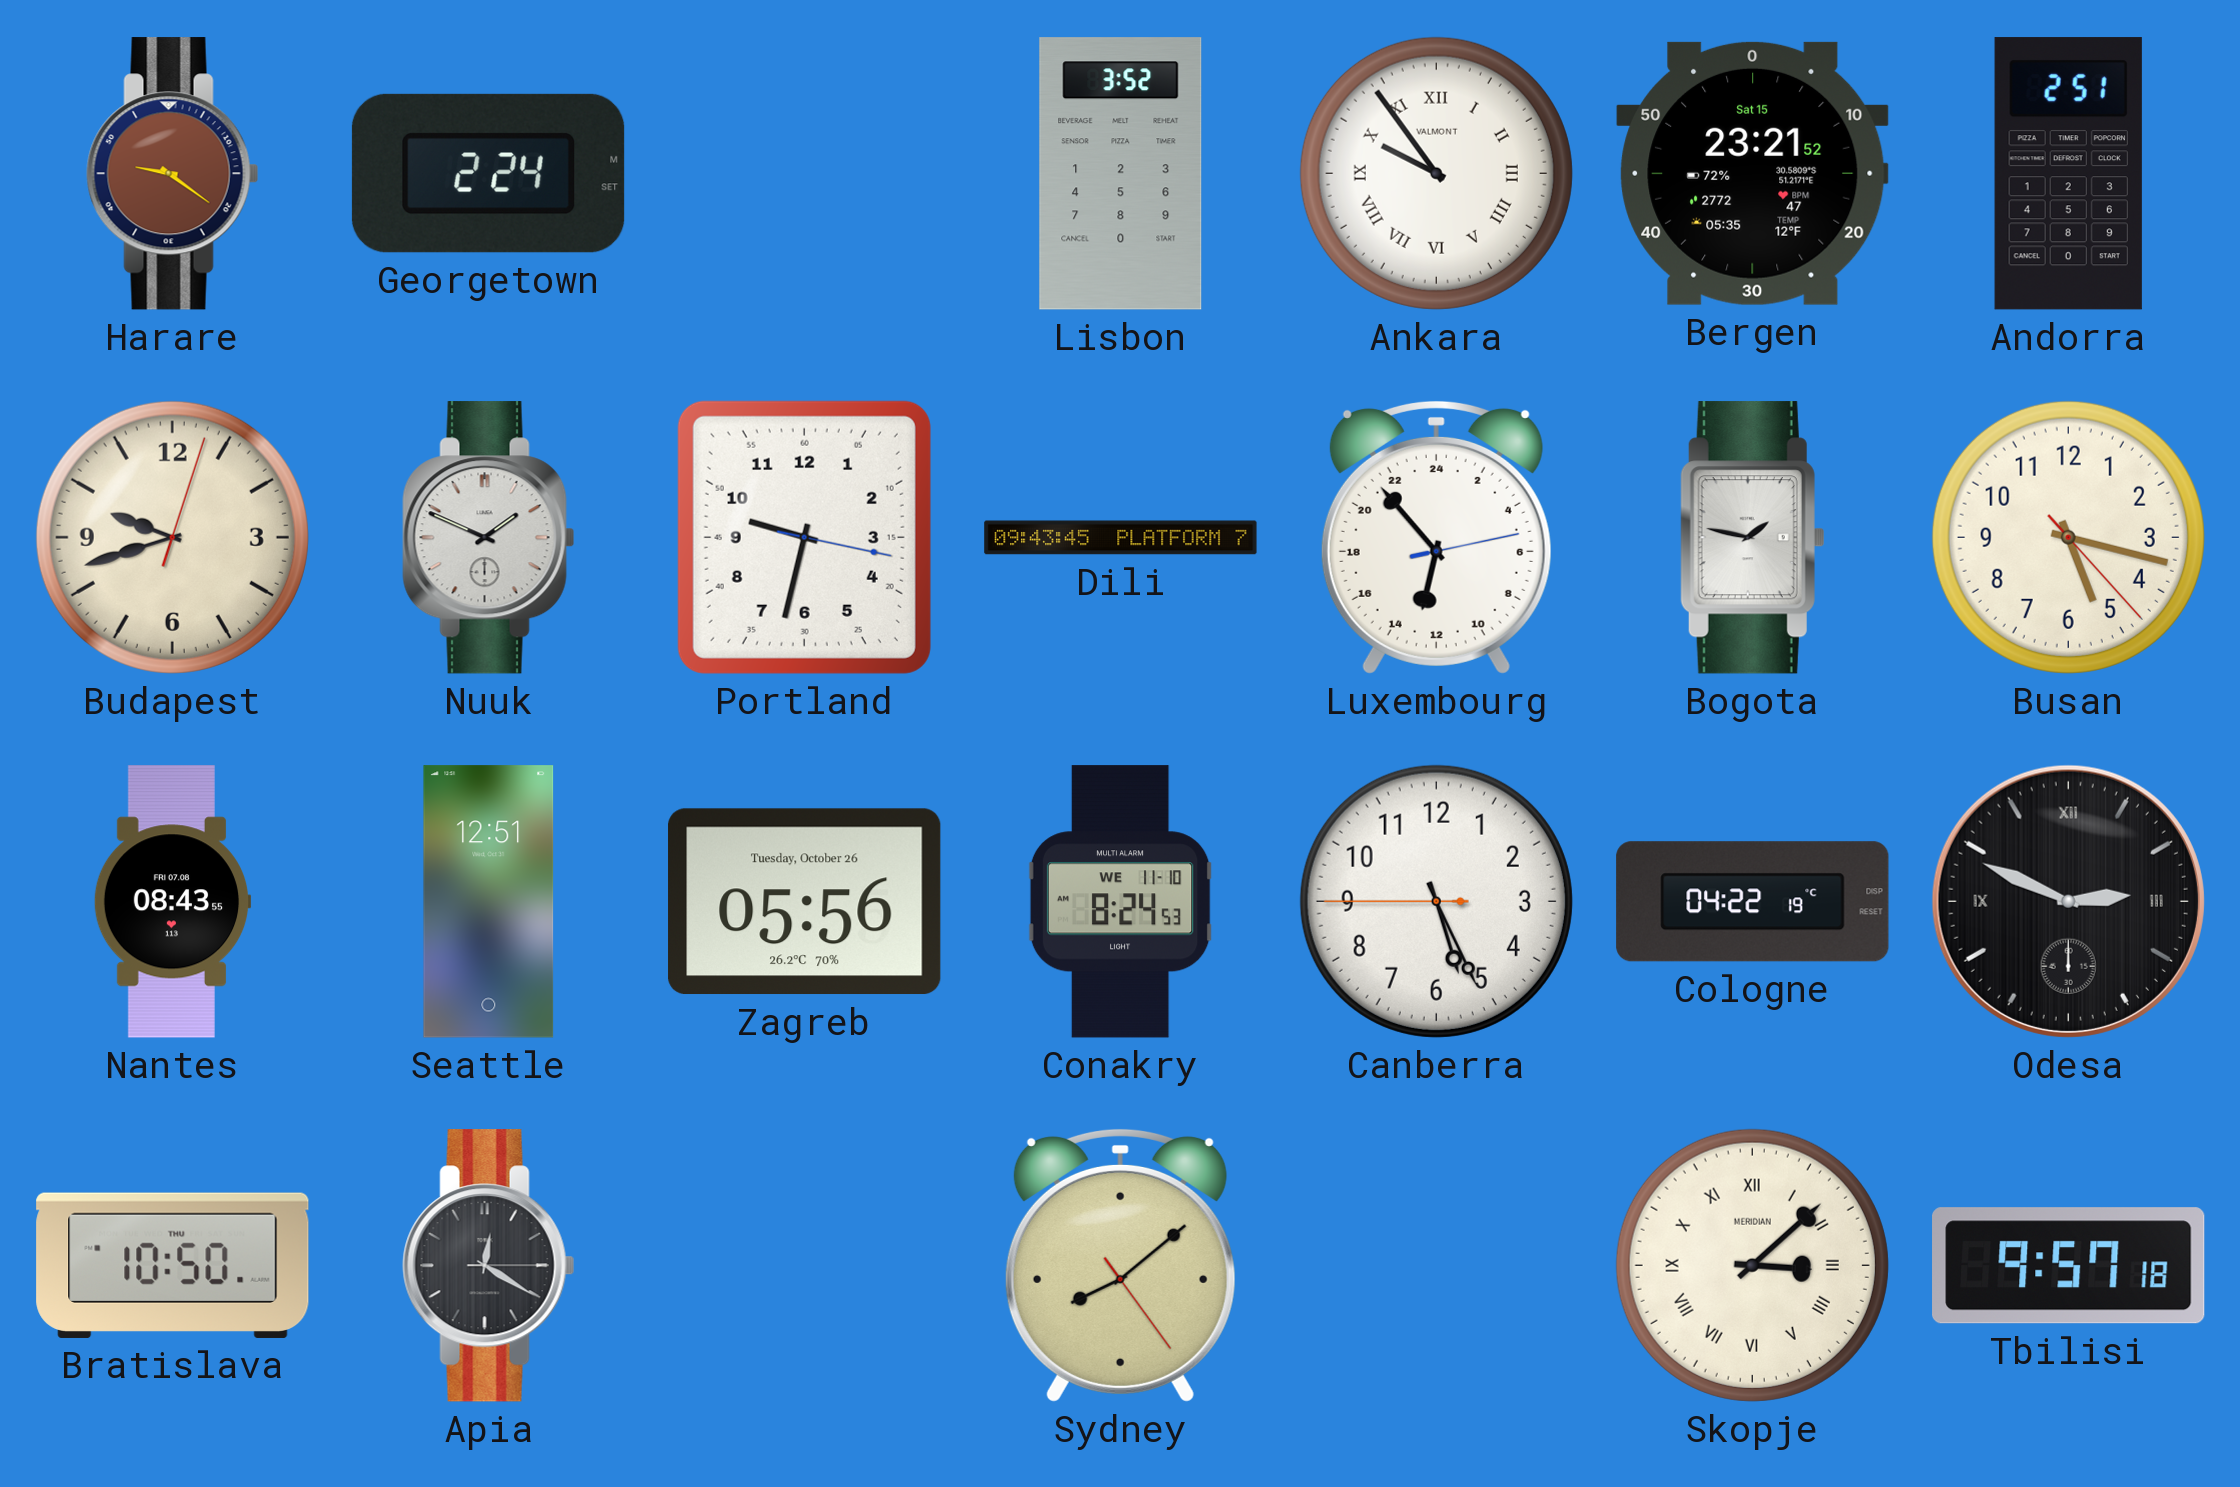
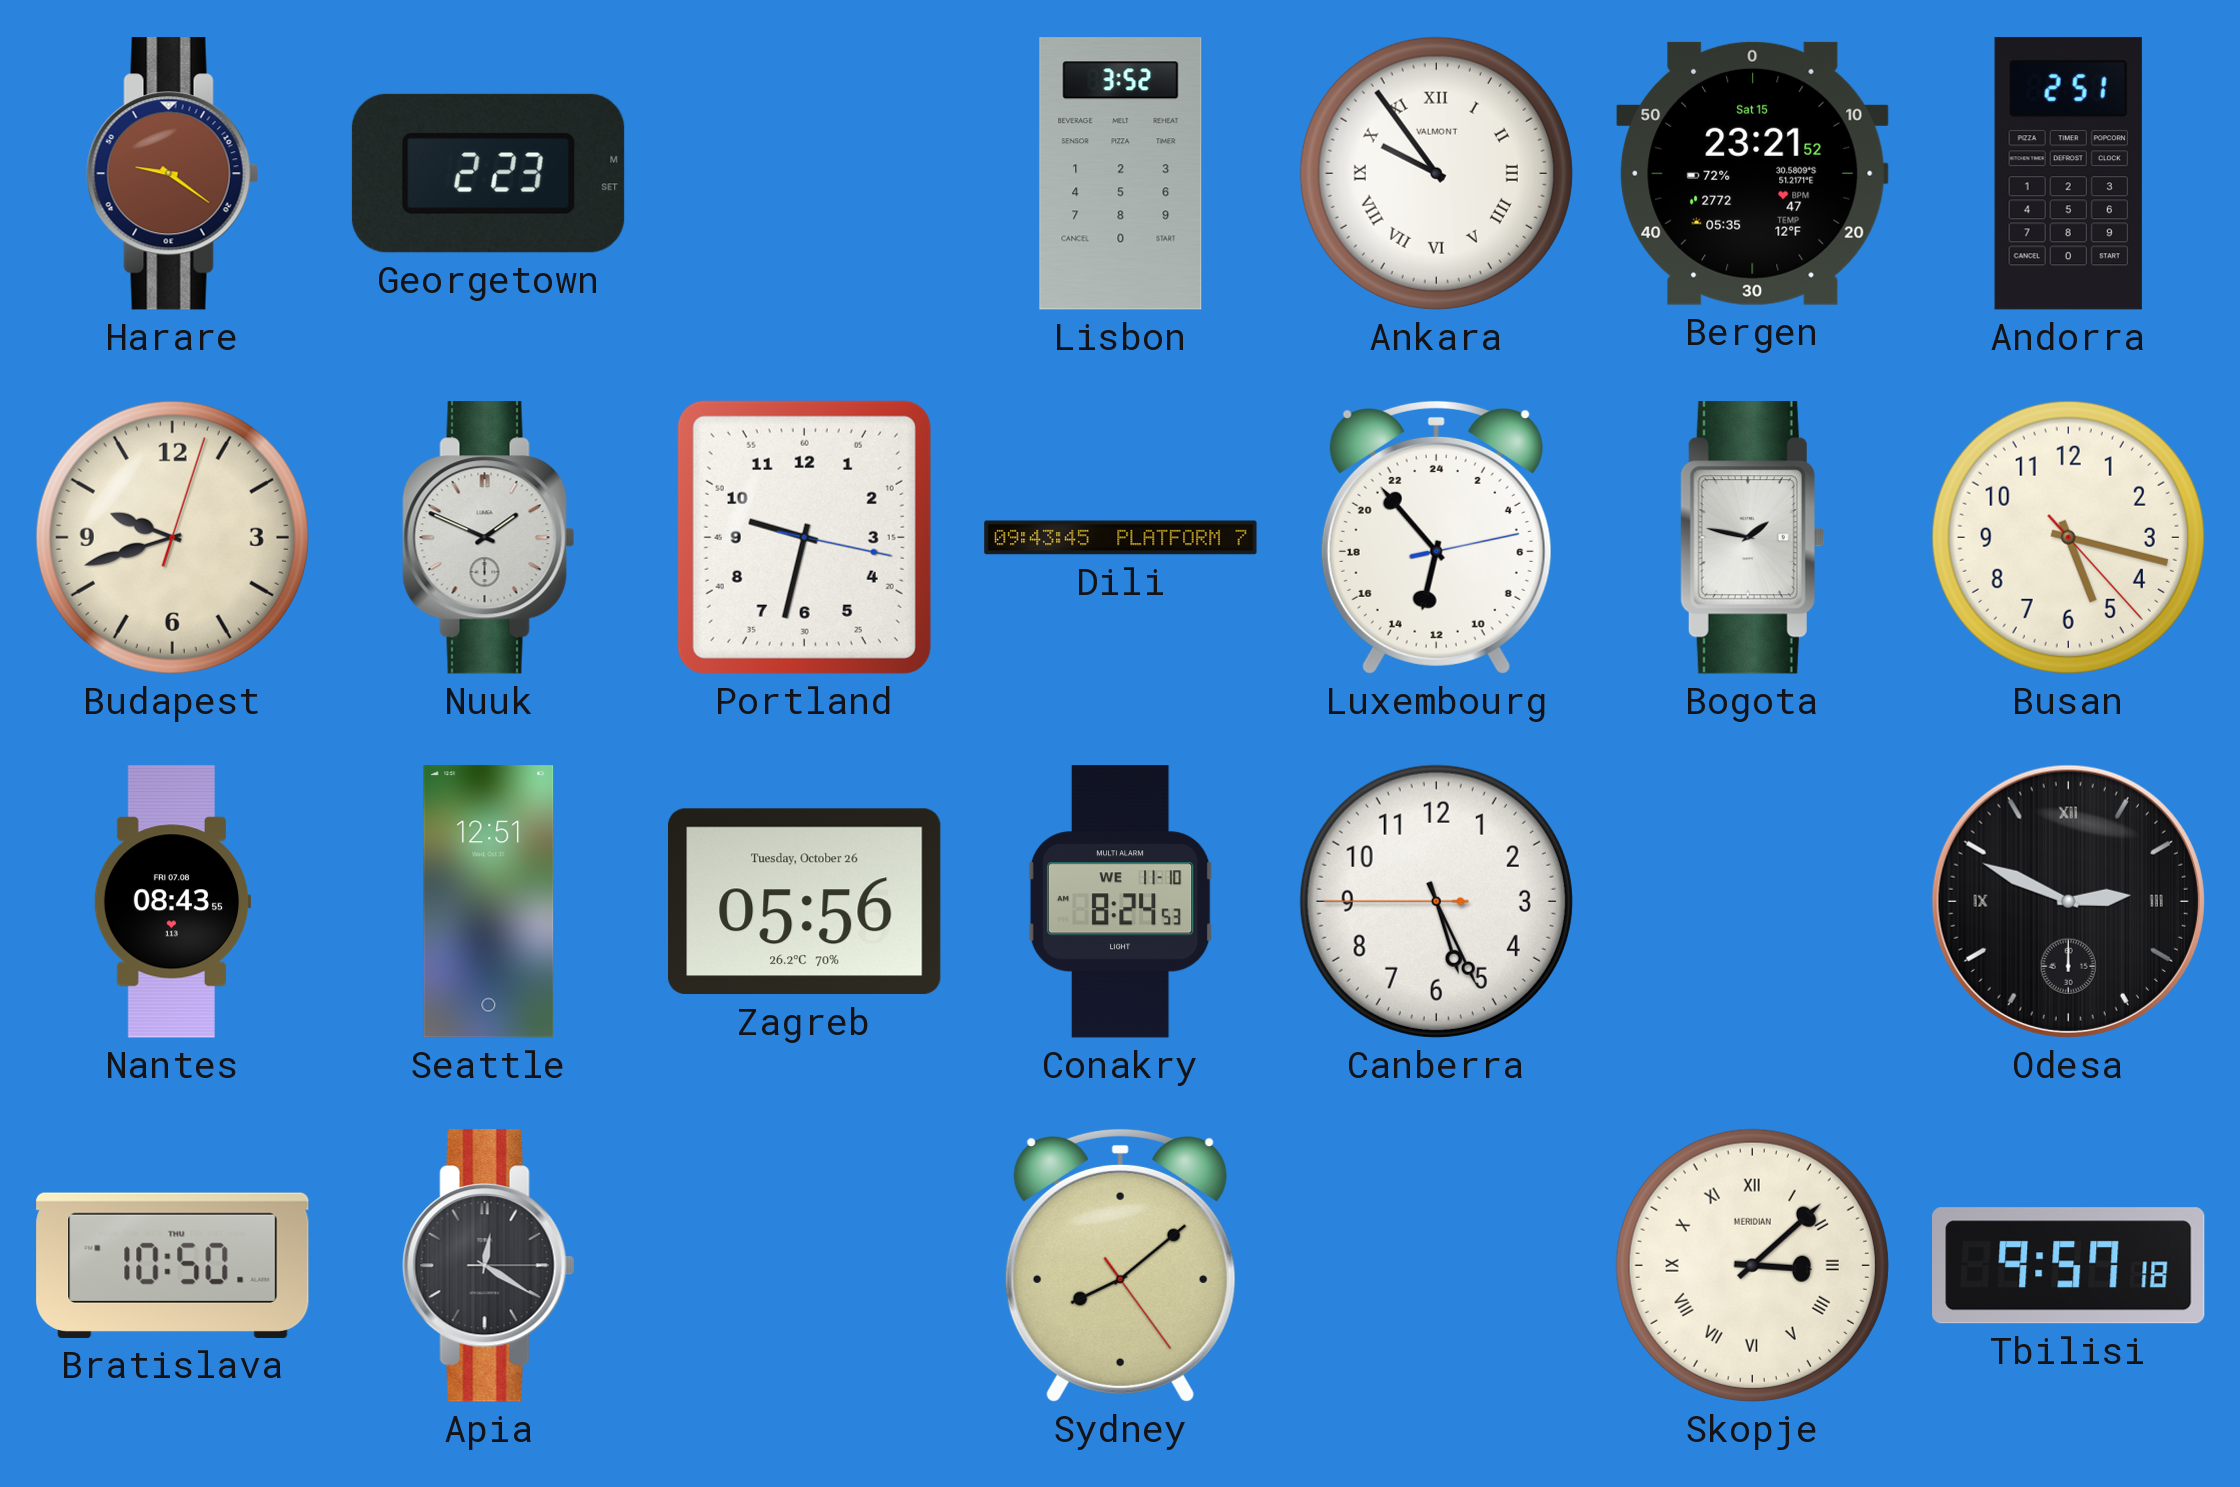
Georgetown: 2:24 -> 2:23
Cologne: 04:22 -> none
